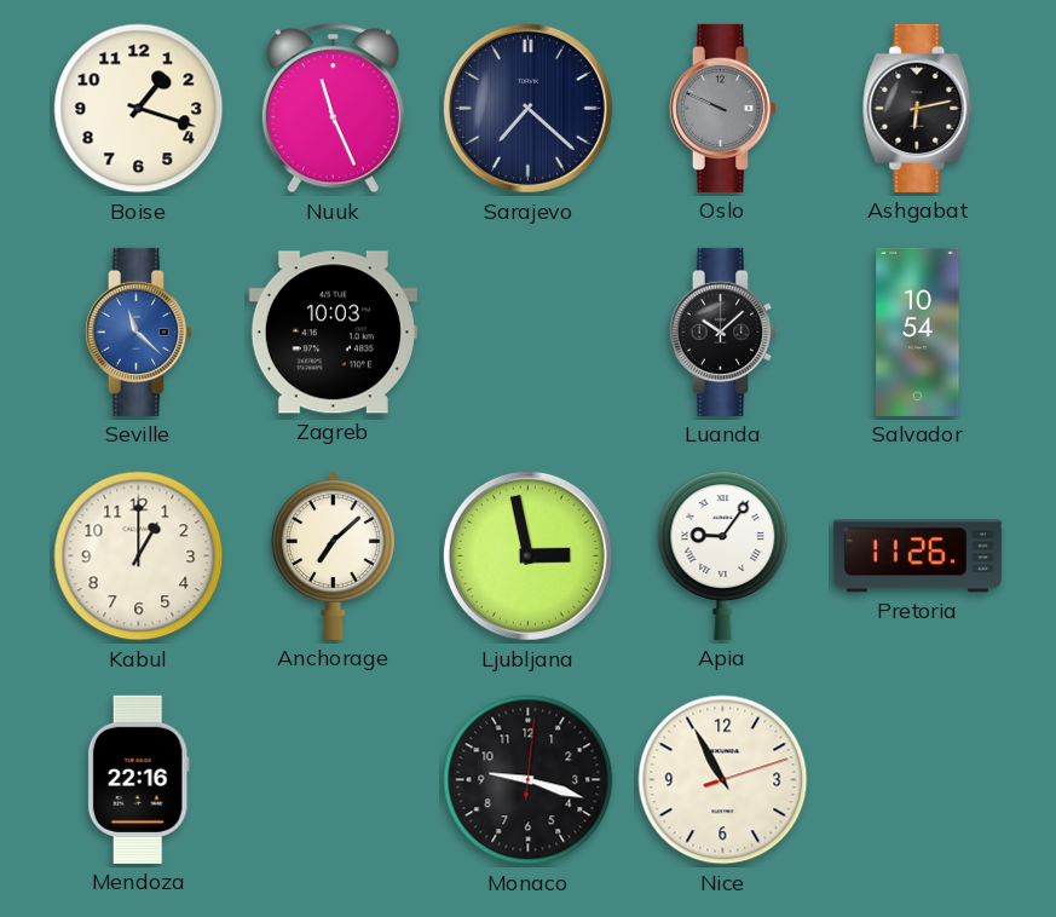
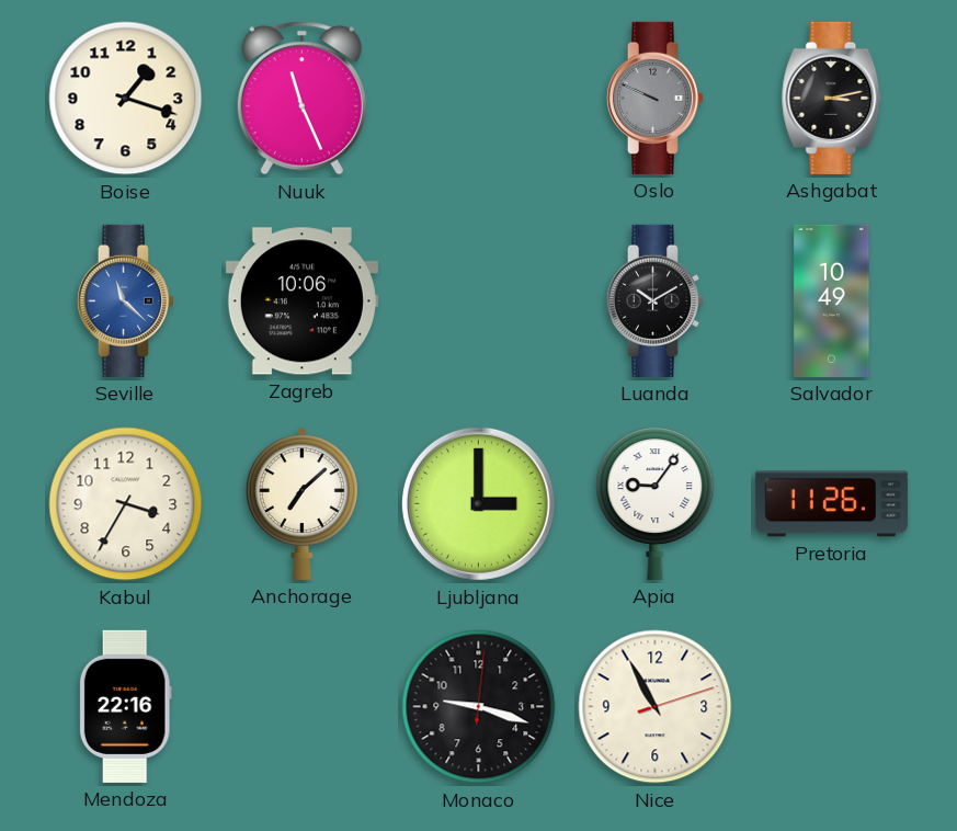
Sarajevo: 7:22 -> none
Ashgabat: 6:13 -> 3:13
Zagreb: 10:03 -> 10:06
Luanda: 10:08 -> 10:10
Salvador: 10:54 -> 10:49
Kabul: 1:00 -> 3:35
Ljubljana: 2:58 -> 3:00
